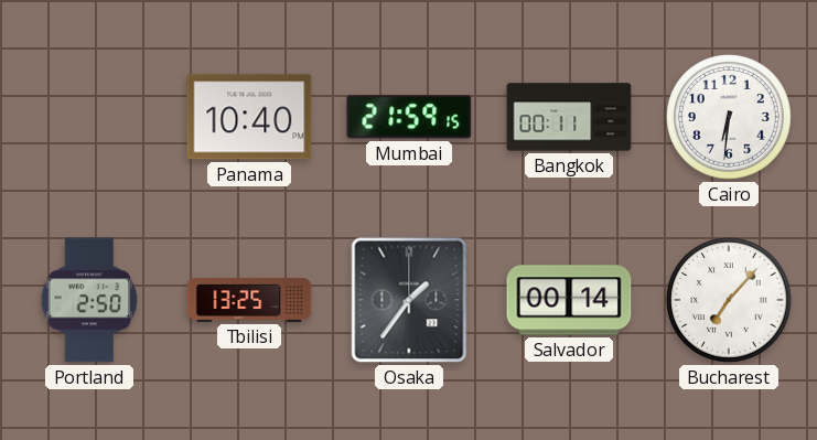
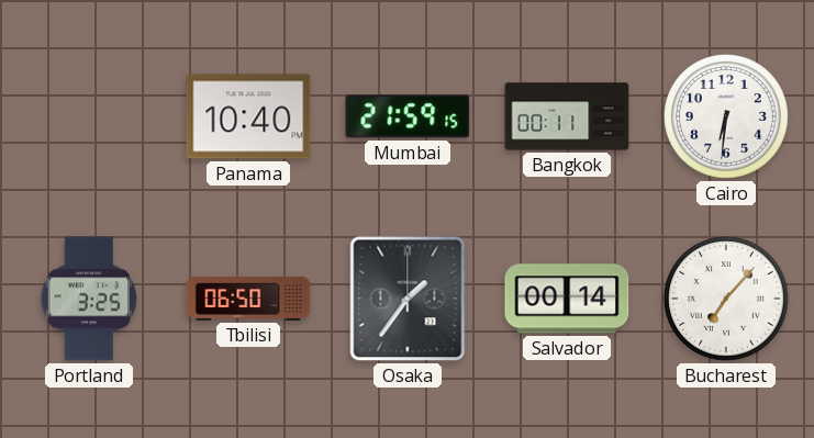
Portland: 2:50 -> 3:25
Tbilisi: 13:25 -> 06:50
